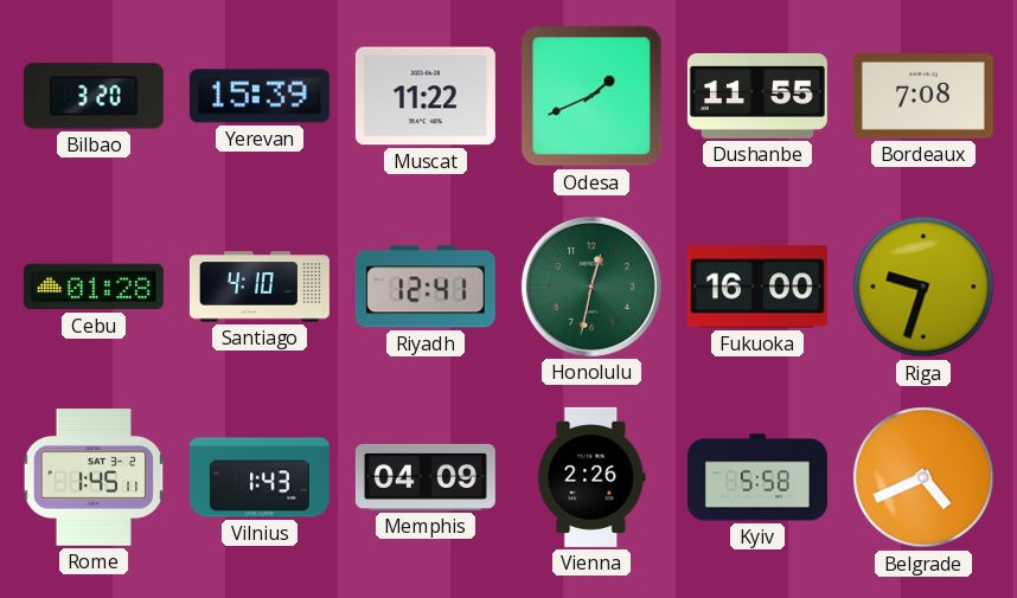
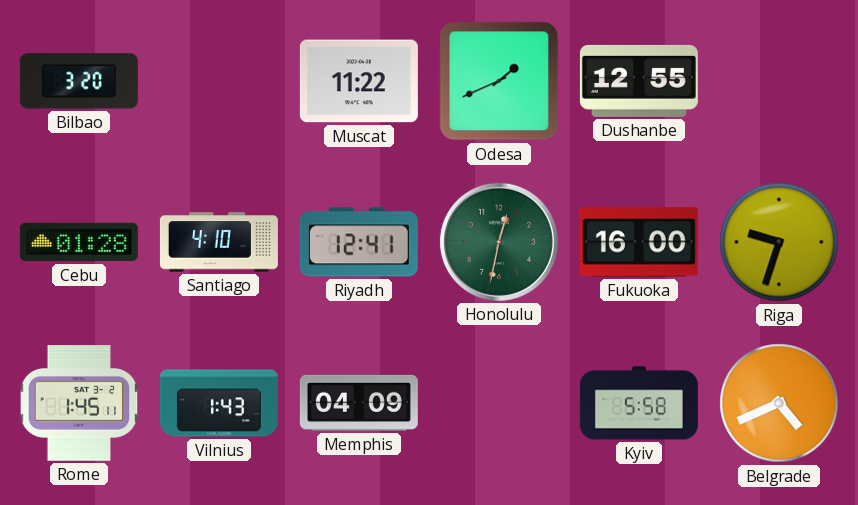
Yerevan: 15:39 -> none
Dushanbe: 11:55 -> 12:55
Bordeaux: 7:08 -> none
Vienna: 2:26 -> none
